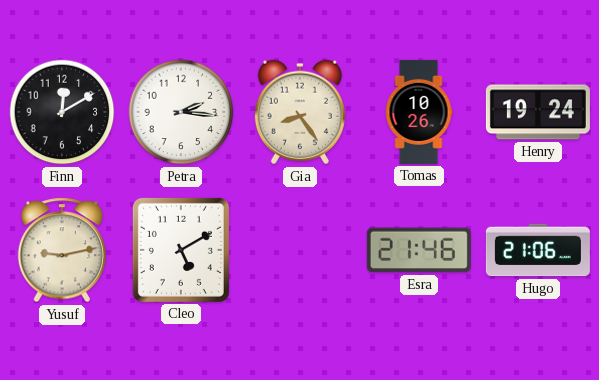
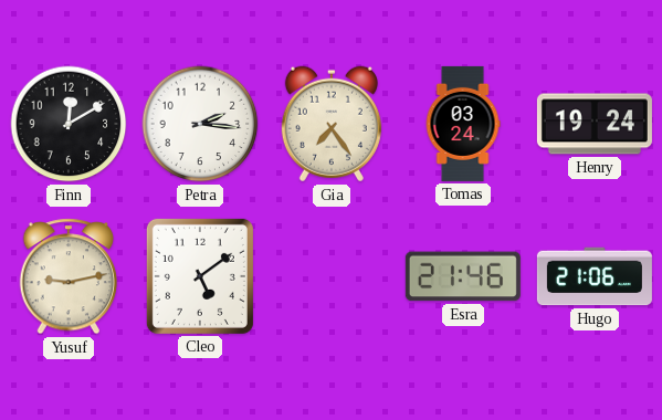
Gia: 8:24 -> 7:24
Tomas: 10:26 -> 03:24
Cleo: 5:10 -> 5:09
